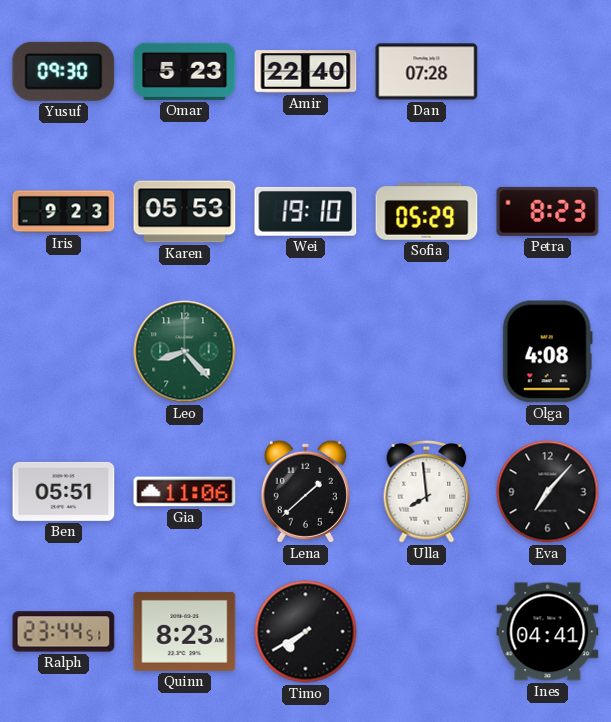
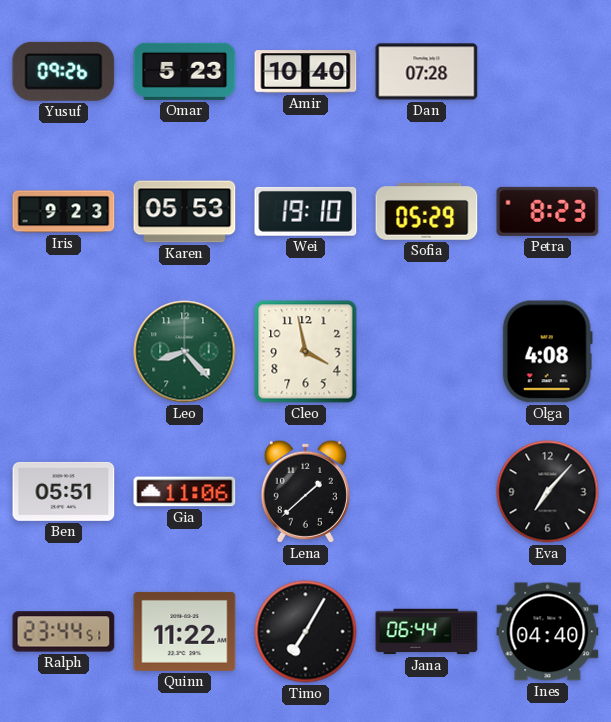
Yusuf: 09:30 -> 09:26
Amir: 22:40 -> 10:40
Cleo: none -> 3:58
Ulla: 7:59 -> none
Quinn: 8:23 -> 11:22
Timo: 7:40 -> 7:05
Jana: none -> 06:44
Ines: 04:41 -> 04:40
